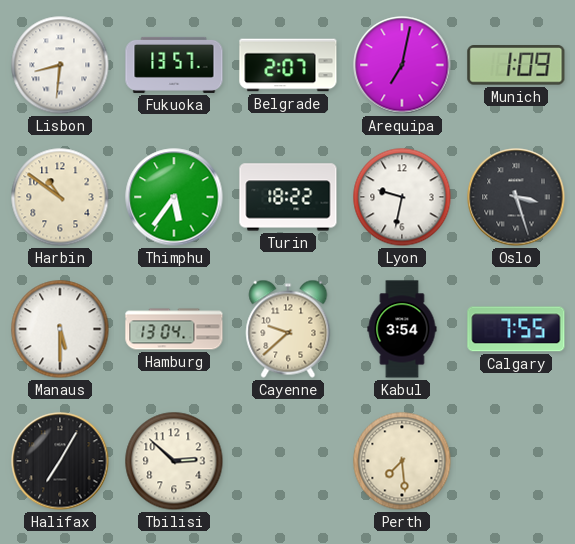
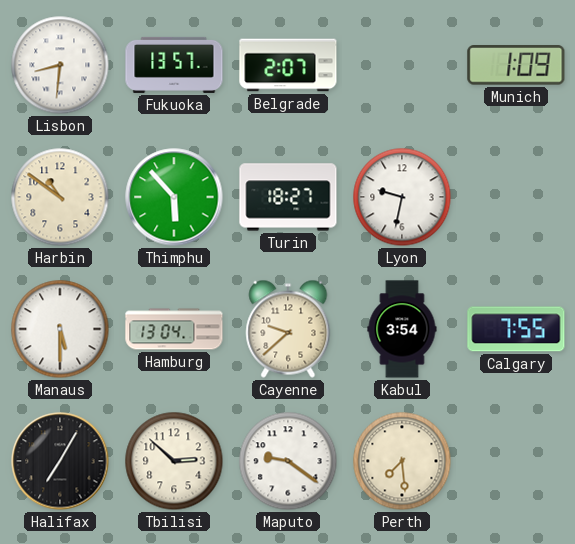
Arequipa: 7:02 -> none
Thimphu: 5:36 -> 5:53
Turin: 18:22 -> 18:27
Oslo: 3:27 -> none
Maputo: none -> 9:21
